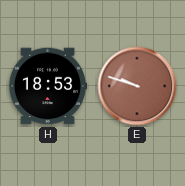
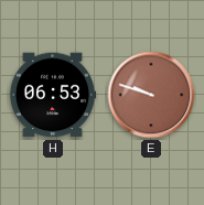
H: 18:53 -> 06:53
